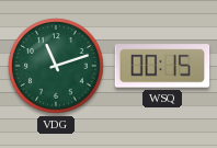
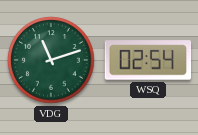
WSQ: 00:15 -> 02:54
